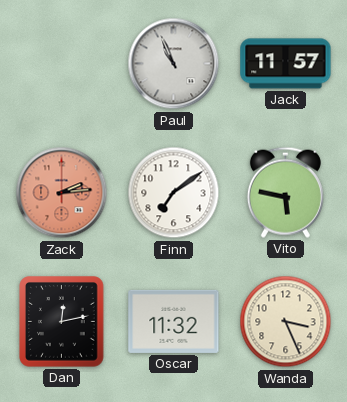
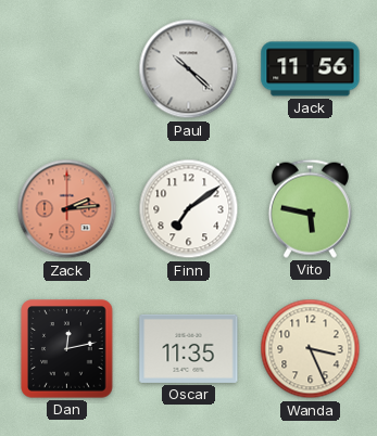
Paul: 10:56 -> 10:22
Jack: 11:57 -> 11:56
Oscar: 11:32 -> 11:35
